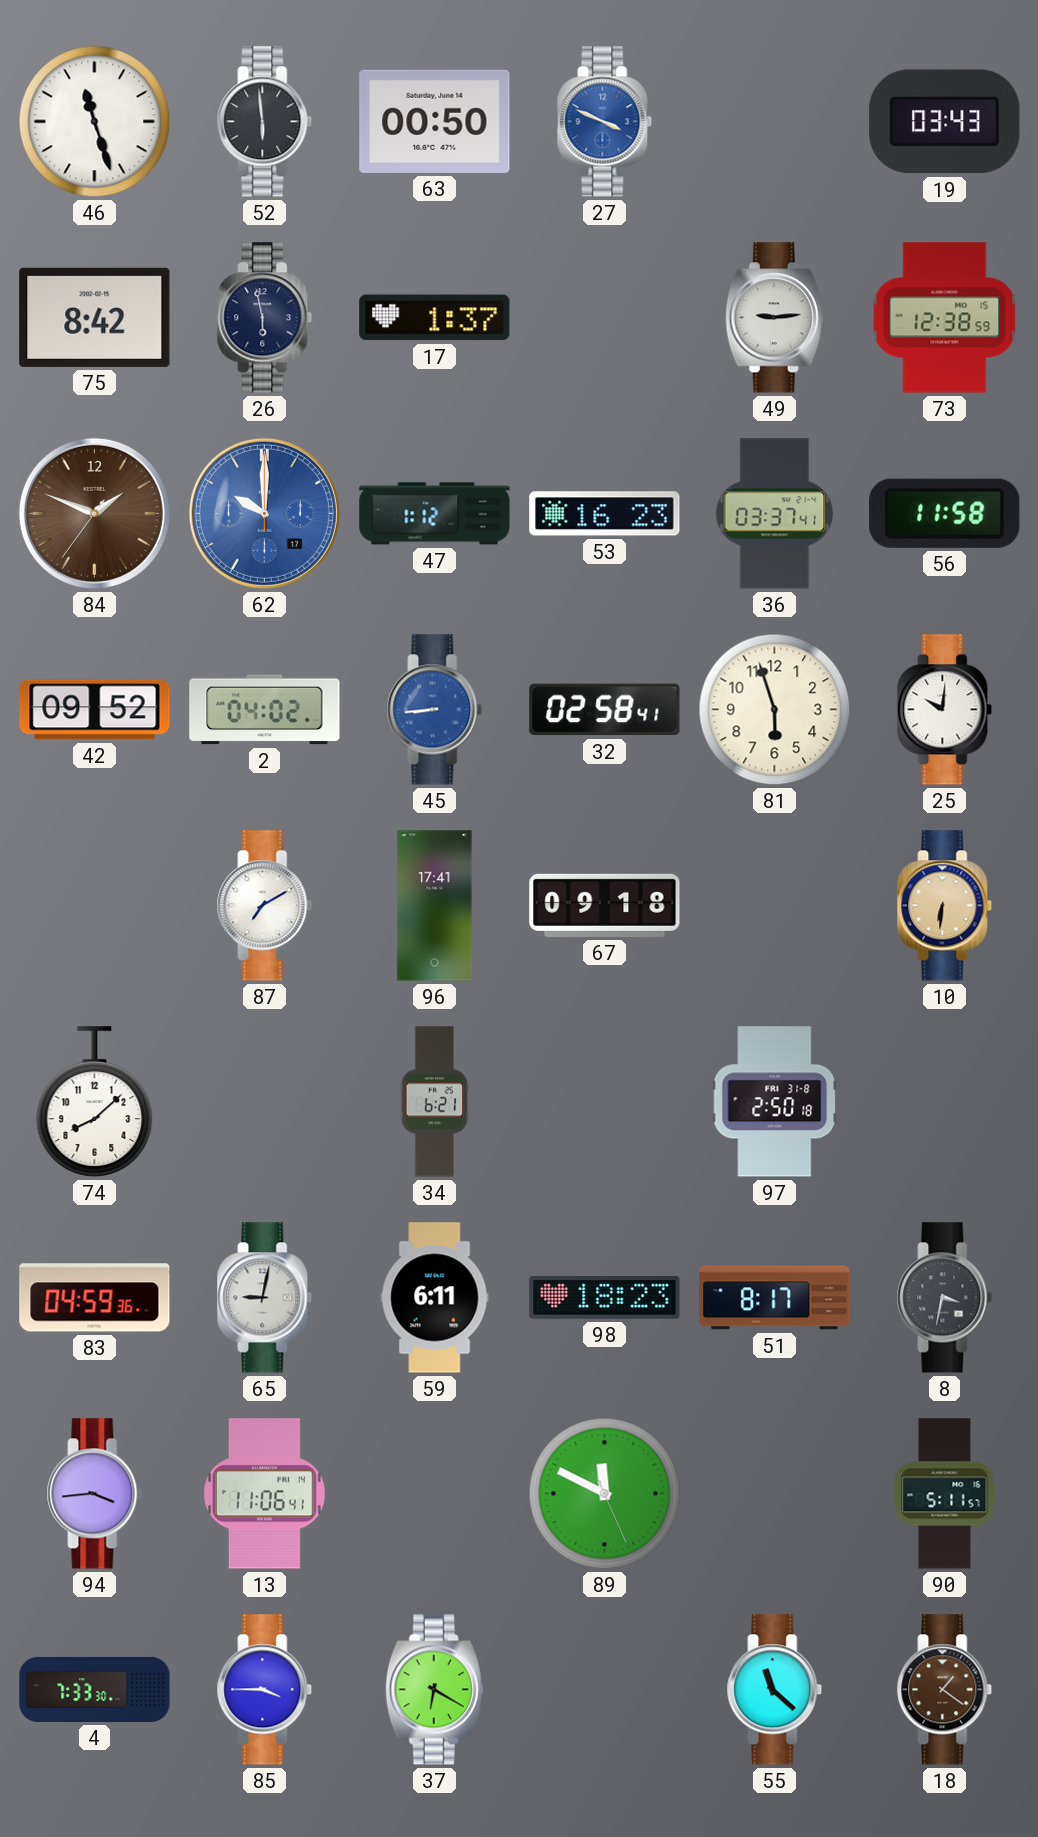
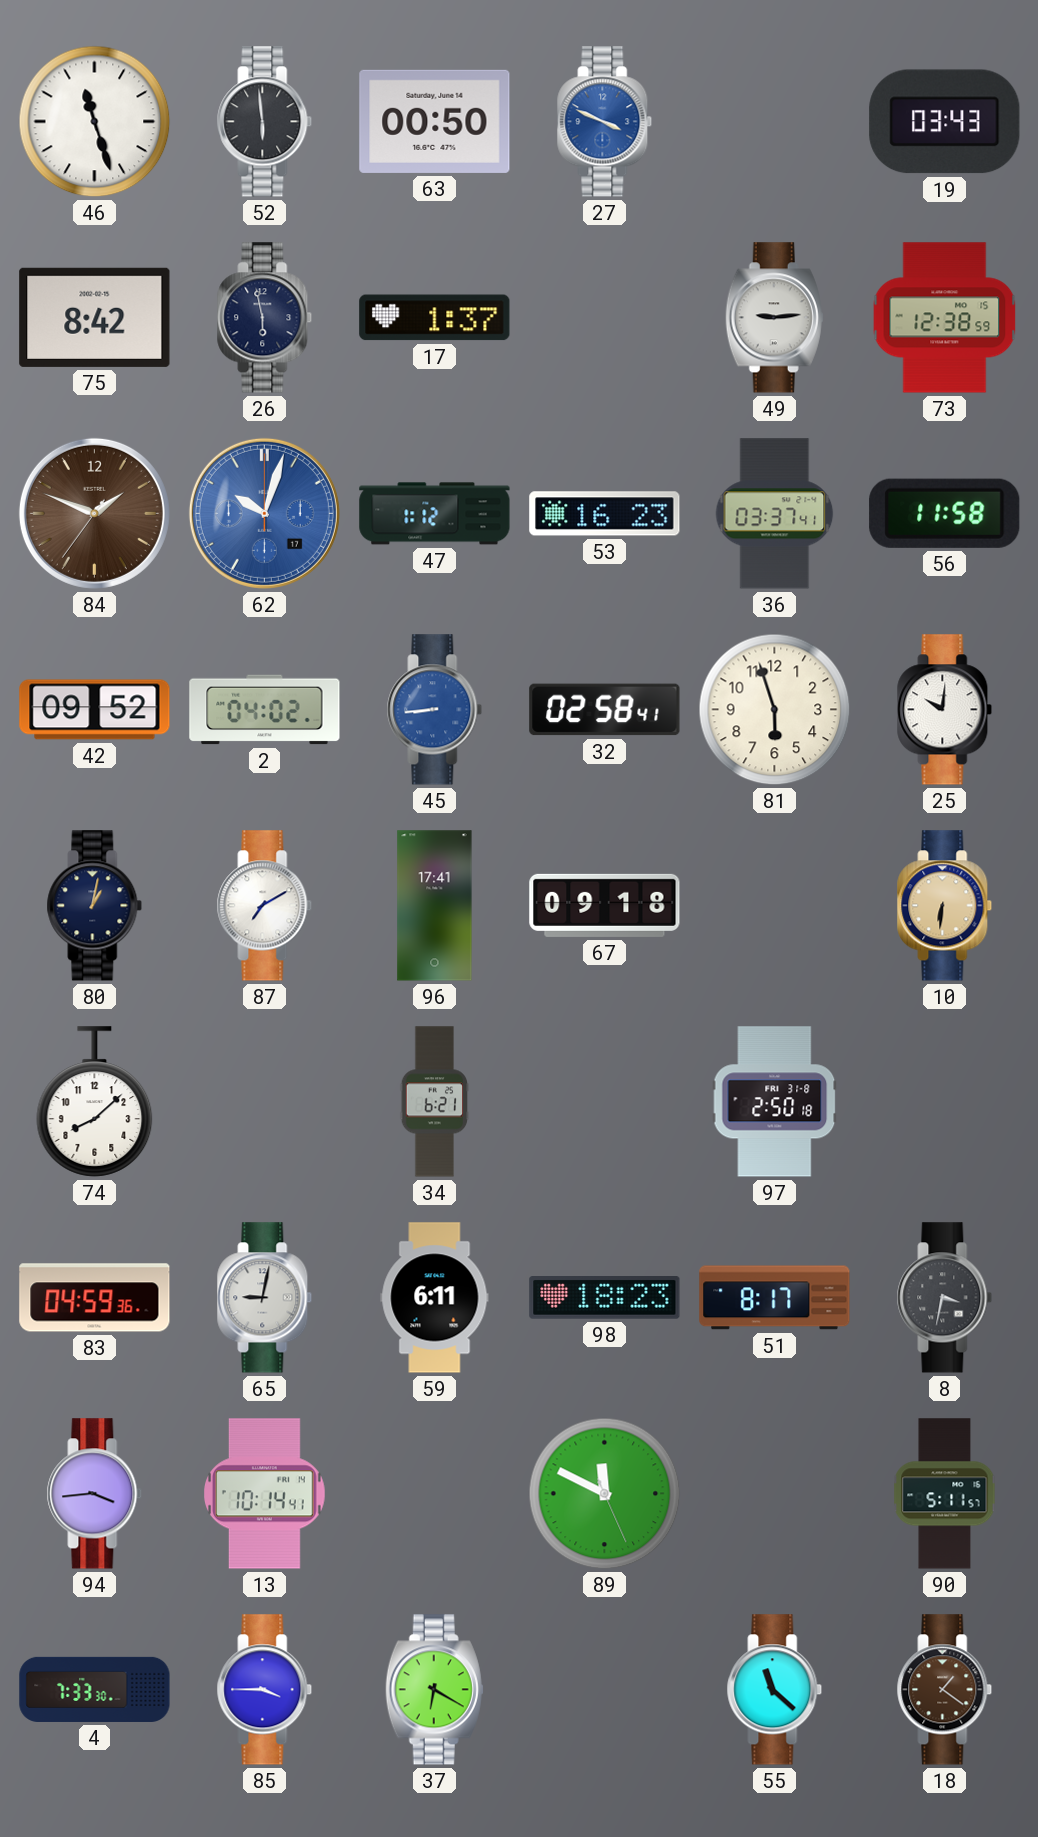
62: 10:00 -> 10:03
80: none -> 1:02
13: 11:06 -> 10:14
